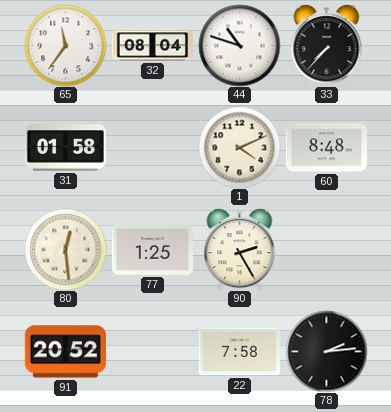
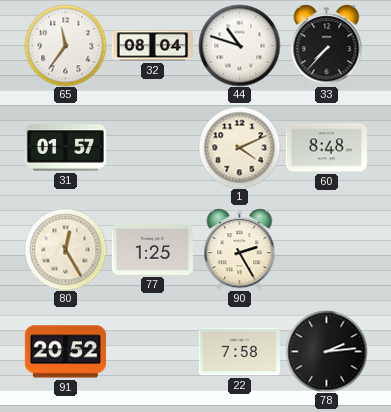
31: 01:58 -> 01:57
80: 12:29 -> 12:25
